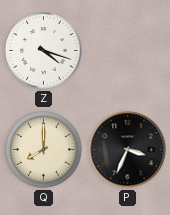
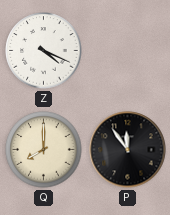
Z: 4:18 -> 4:19
P: 3:34 -> 11:54
